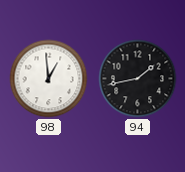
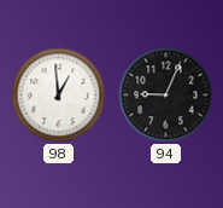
94: 1:43 -> 9:04
